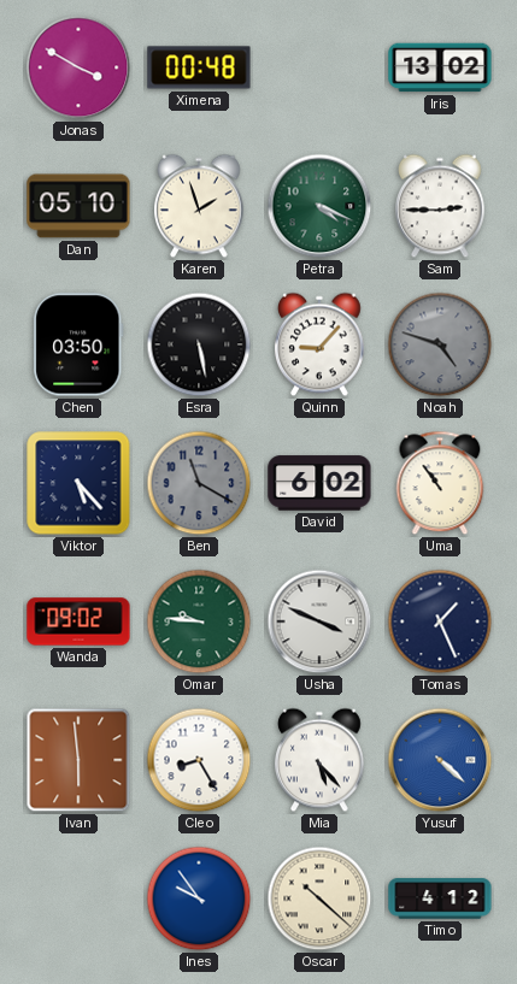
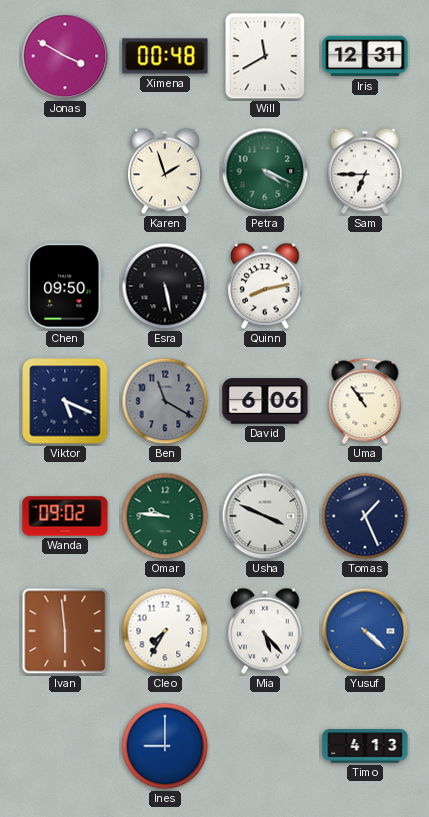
Will: none -> 11:40
Iris: 13:02 -> 12:31
Dan: 05:10 -> none
Sam: 2:45 -> 6:45
Chen: 03:50 -> 09:50
Quinn: 9:07 -> 8:13
Noah: 4:48 -> none
Viktor: 5:23 -> 5:19
David: 6:02 -> 6:06
Cleo: 8:25 -> 7:35
Ines: 9:54 -> 9:00
Oscar: 10:22 -> none
Timo: 4:12 -> 4:13
